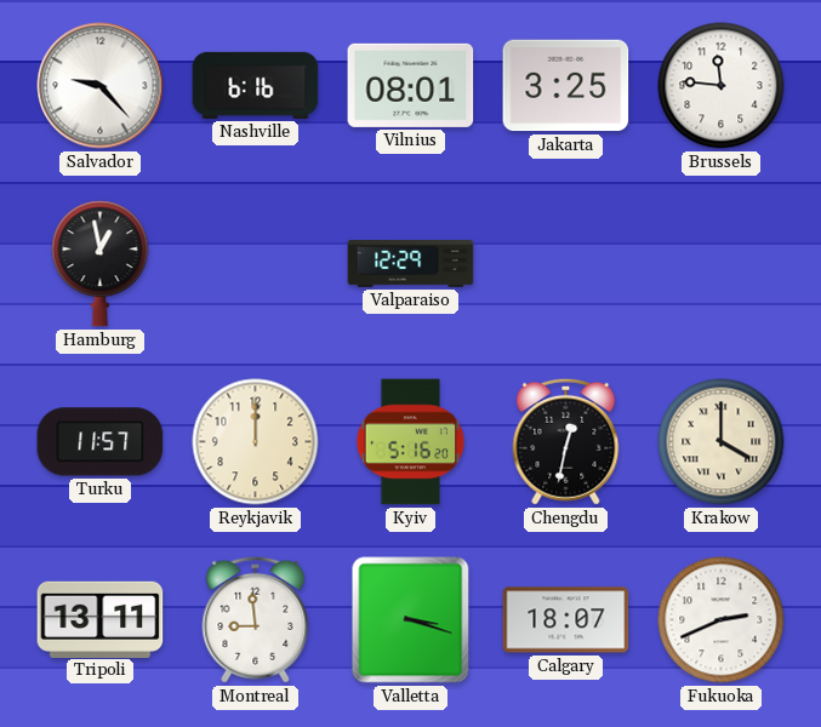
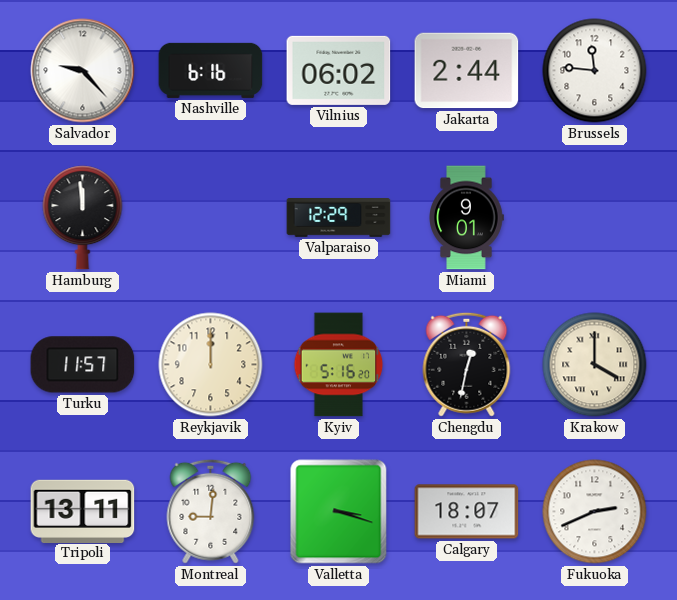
Vilnius: 08:01 -> 06:02
Jakarta: 3:25 -> 2:44
Hamburg: 12:58 -> 11:59
Miami: none -> 9:01
Montreal: 8:59 -> 9:01
